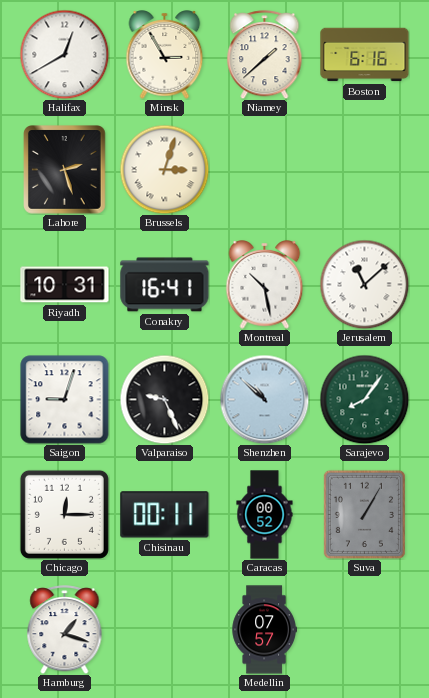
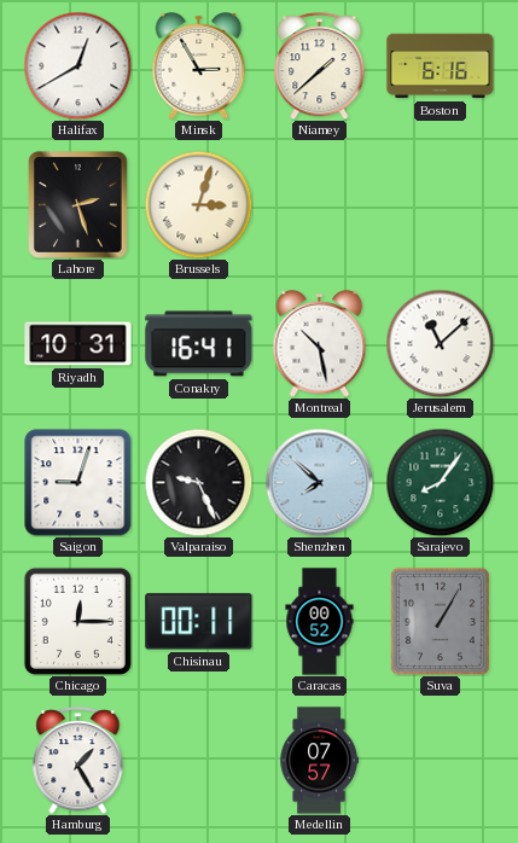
Shenzhen: 10:52 -> 7:52
Hamburg: 1:18 -> 1:25
